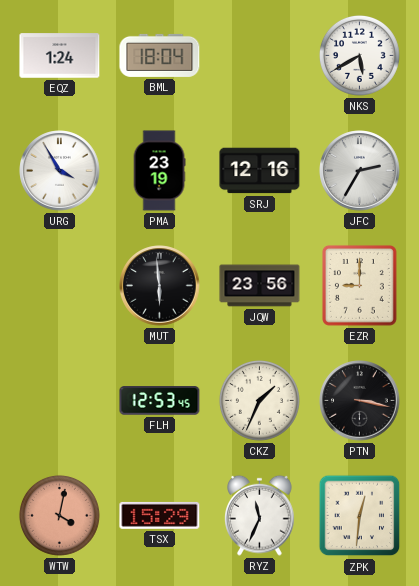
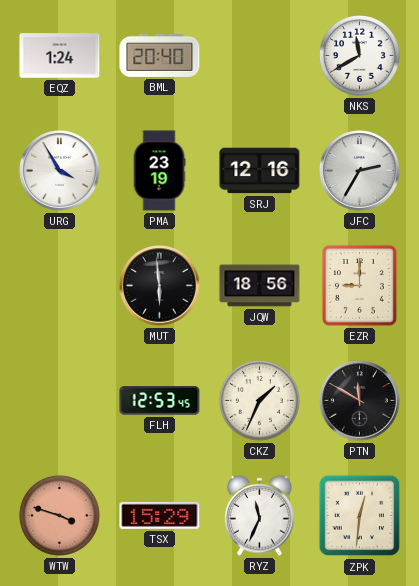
BML: 18:04 -> 20:40
NKS: 5:40 -> 11:40
JQW: 23:56 -> 18:56
PTN: 3:17 -> 11:50
WTW: 4:02 -> 3:48
